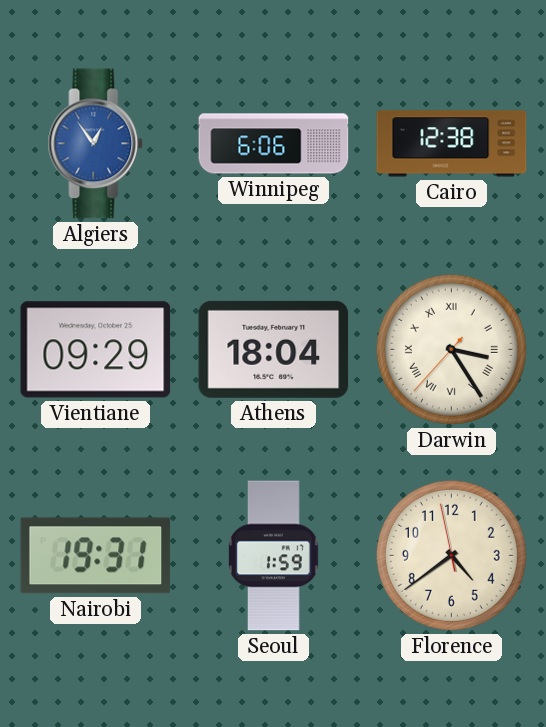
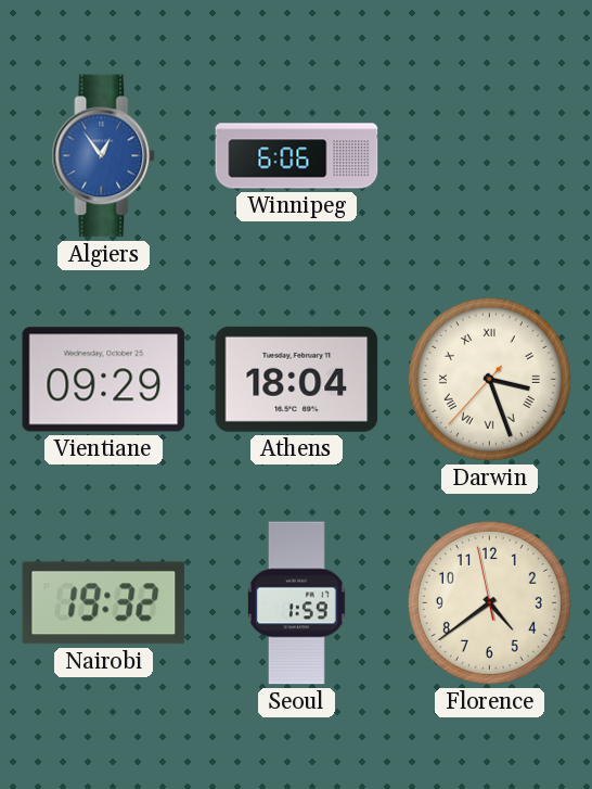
Cairo: 12:38 -> none
Darwin: 3:24 -> 3:26
Nairobi: 19:31 -> 19:32
